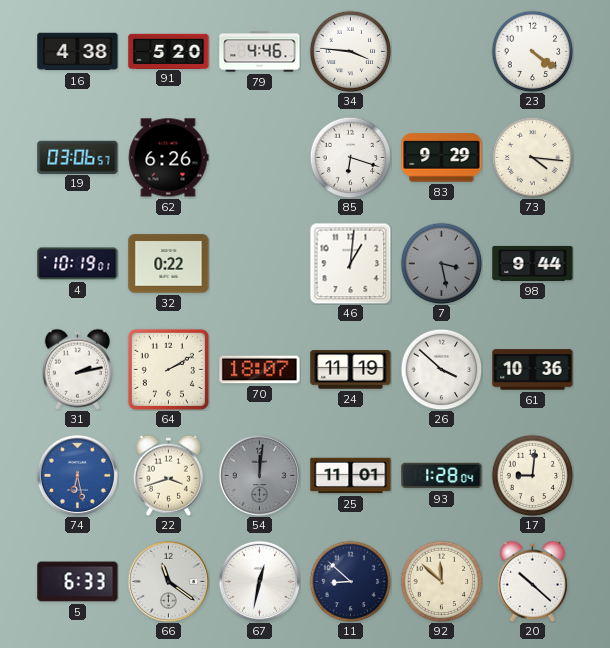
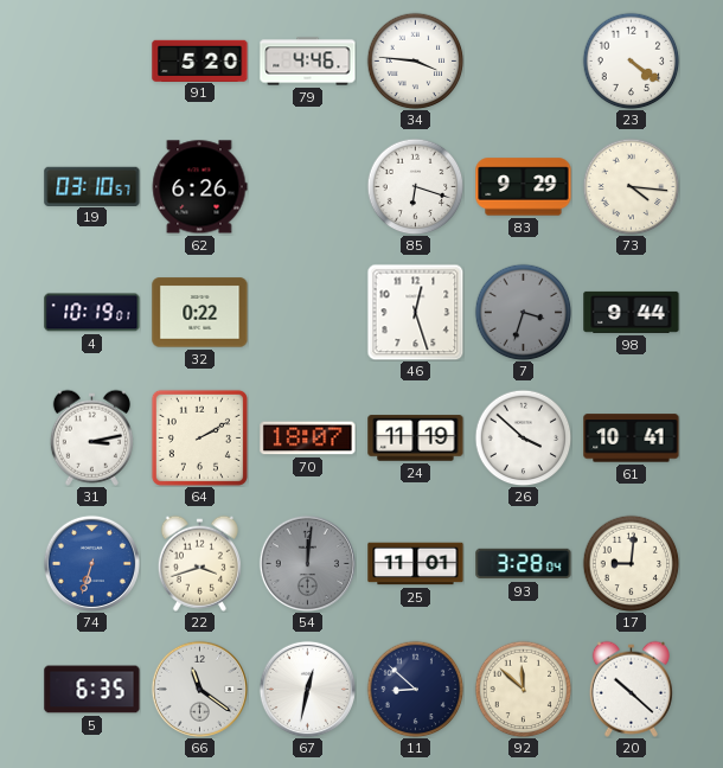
16: 4:38 -> none
19: 03:06 -> 03:10
46: 1:01 -> 12:27
7: 3:28 -> 3:33
31: 2:13 -> 3:13
61: 10:36 -> 10:41
74: 6:28 -> 6:33
93: 1:28 -> 3:28
5: 6:33 -> 6:35
